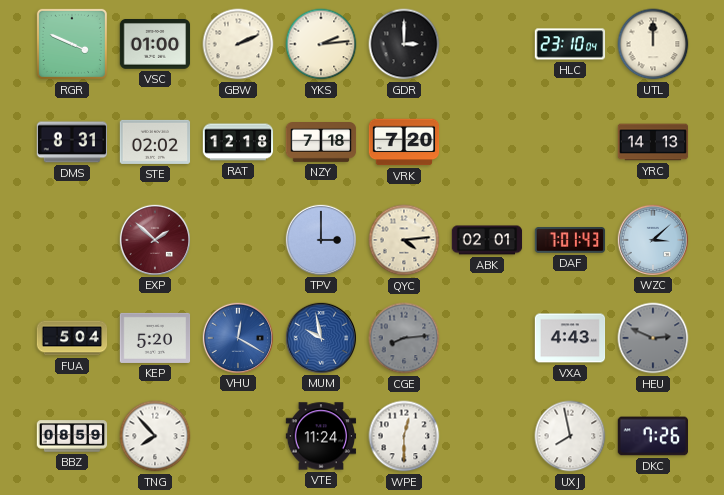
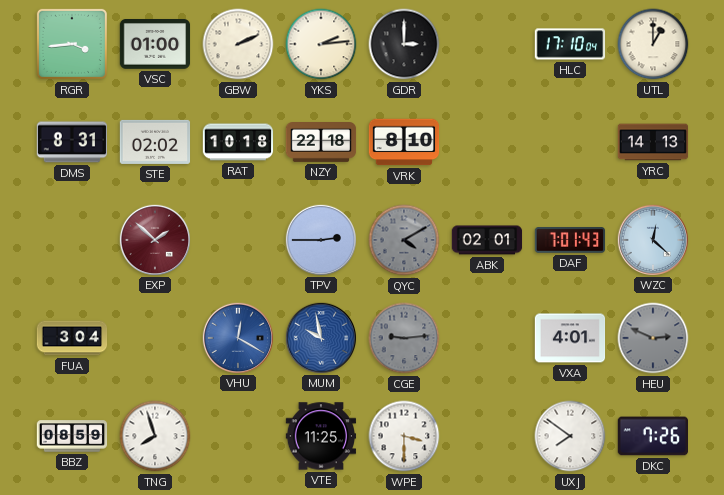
RGR: 3:49 -> 3:44
HLC: 23:10 -> 17:10
UTL: 12:00 -> 1:00
RAT: 12:18 -> 10:18
NZY: 7:18 -> 22:18
VRK: 7:20 -> 8:10
TPV: 3:00 -> 2:45
QYC: 4:14 -> 4:10
QYC dial: cream -> grey
WZC: 3:08 -> 12:22
FUA: 5:04 -> 3:04
KEP: 5:20 -> none
CGE: 8:14 -> 9:14
VXA: 4:43 -> 4:01
TNG: 7:53 -> 7:57
VTE: 11:24 -> 11:25
WPE: 12:30 -> 3:30
UXJ: 7:58 -> 7:51
